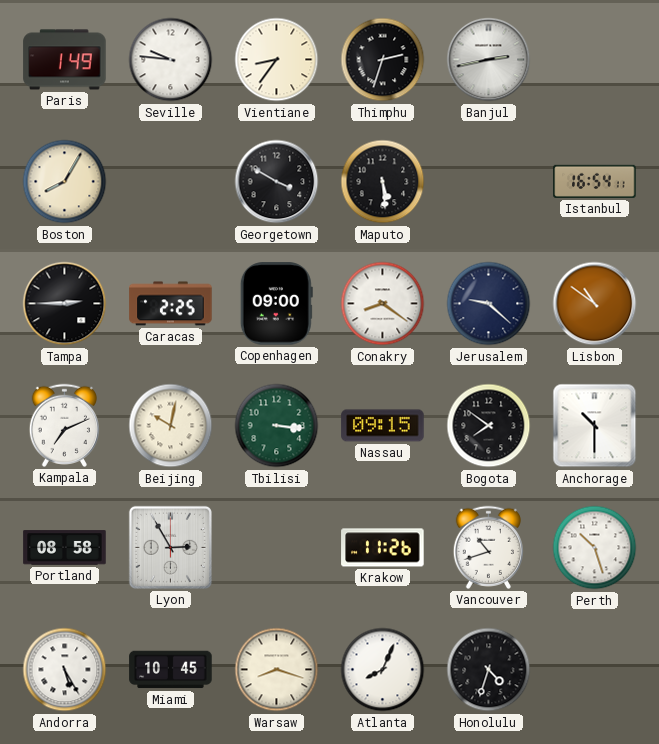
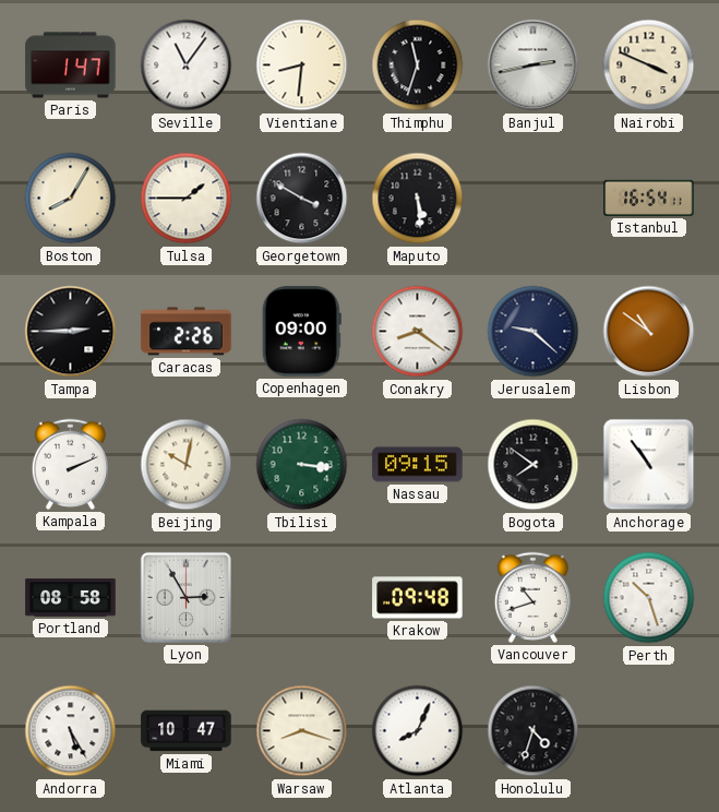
Paris: 1:49 -> 1:47
Seville: 9:46 -> 11:06
Vientiane: 8:36 -> 8:31
Thimphu: 2:33 -> 11:33
Nairobi: none -> 3:49
Tulsa: none -> 1:45
Caracas: 2:25 -> 2:26
Kampala: 7:11 -> 2:11
Anchorage: 10:30 -> 10:54
Krakow: 11:26 -> 09:48
Miami: 10:45 -> 10:47
